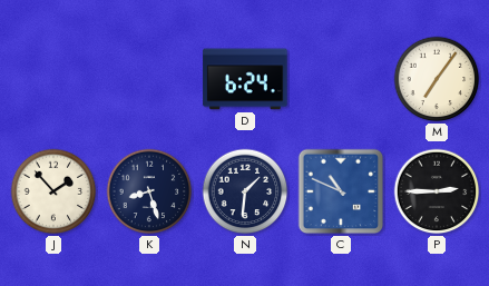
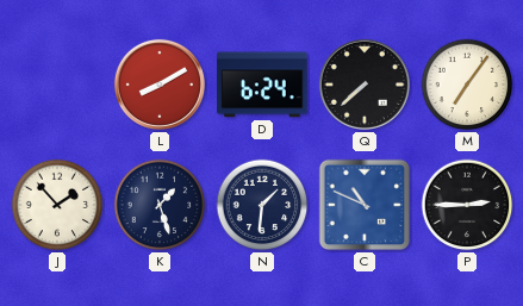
L: none -> 8:10
Q: none -> 7:38
K: 8:27 -> 1:27
